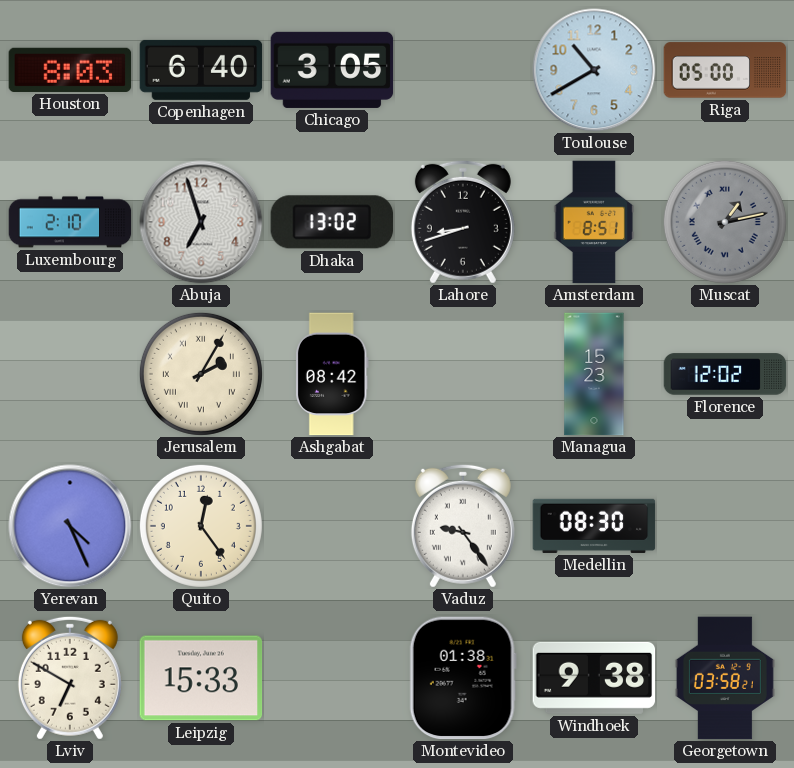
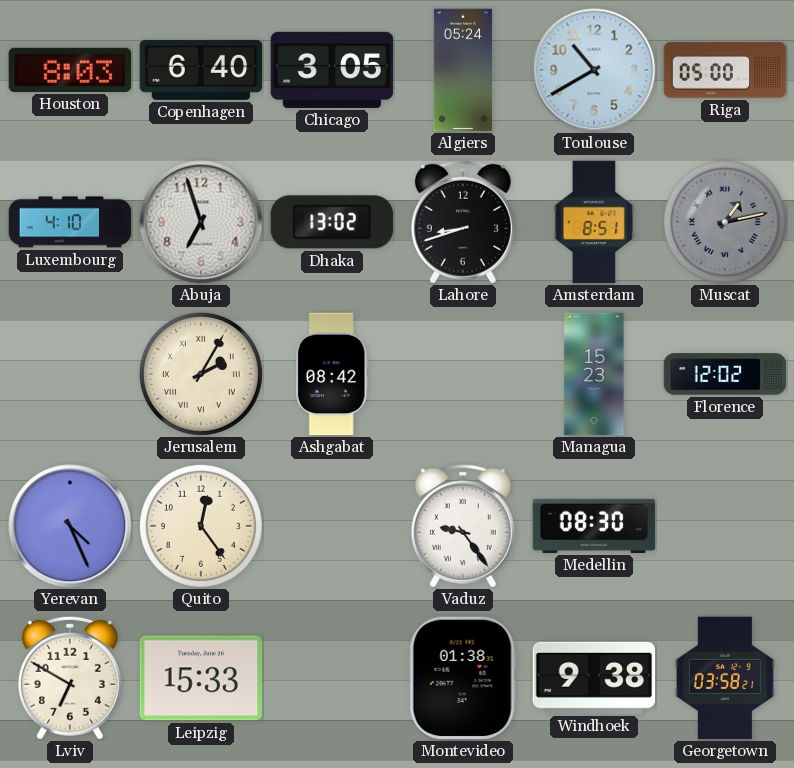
Algiers: none -> 05:24
Luxembourg: 2:10 -> 4:10
